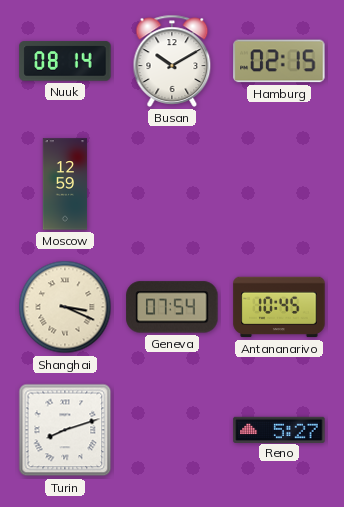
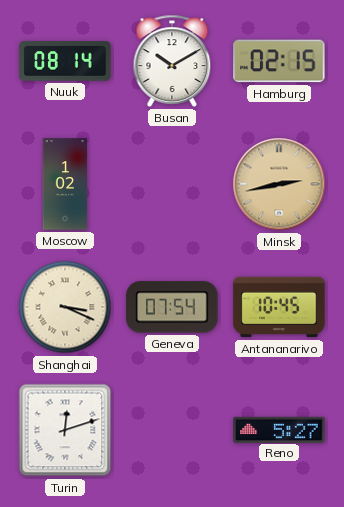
Moscow: 12:59 -> 1:02
Minsk: none -> 2:43
Turin: 8:12 -> 12:12
